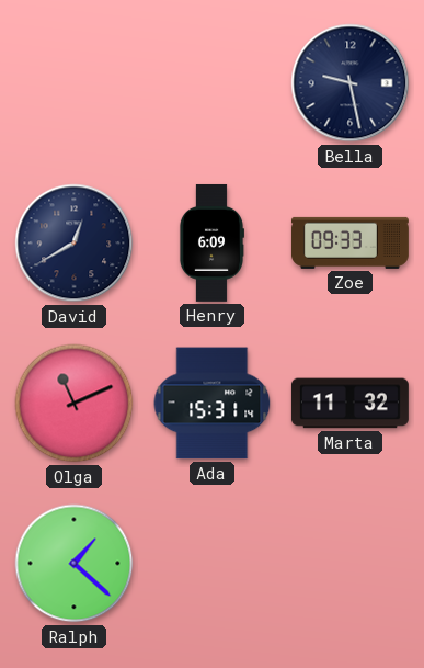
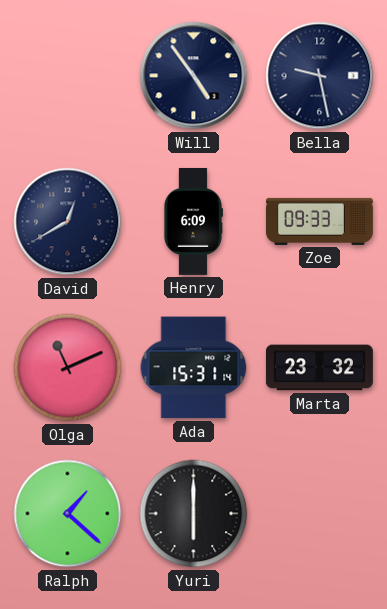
Will: none -> 4:54
Marta: 11:32 -> 23:32
Yuri: none -> 6:00
